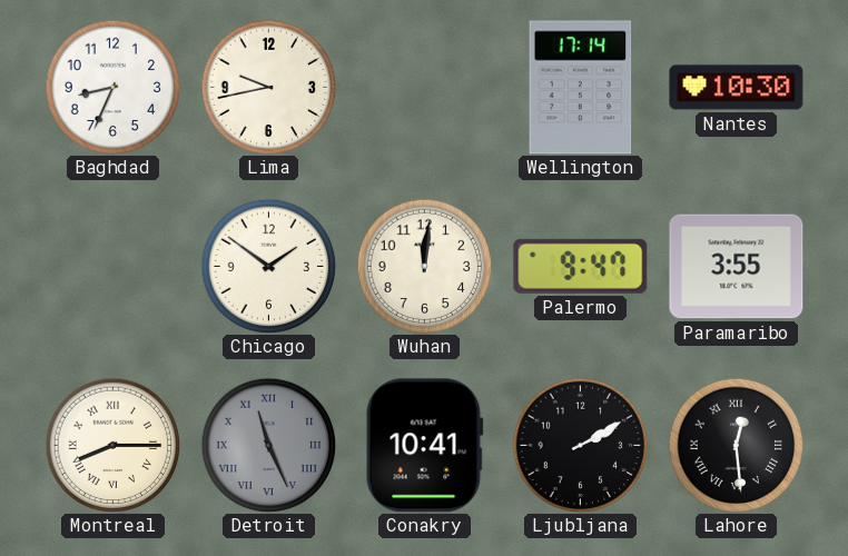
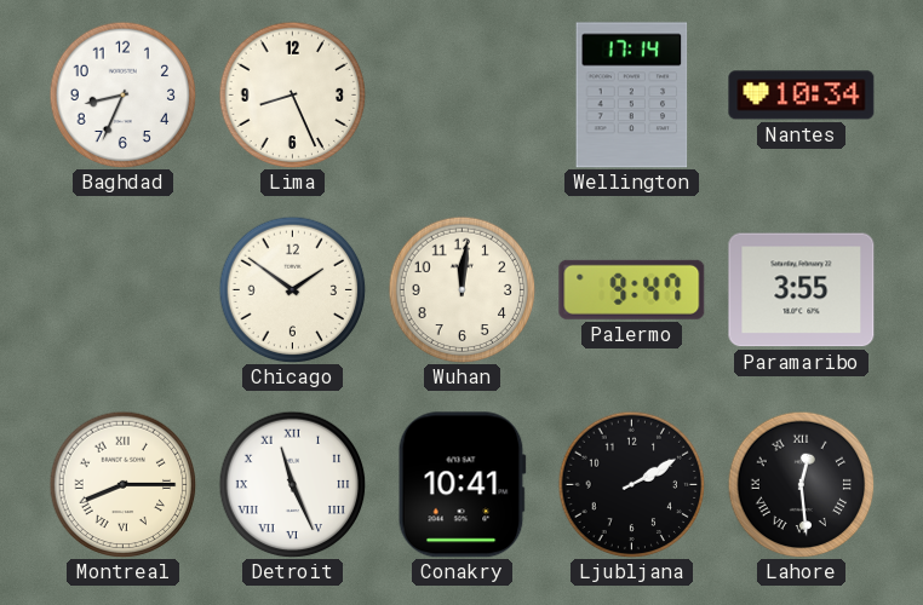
Lima: 9:43 -> 8:26
Nantes: 10:30 -> 10:34
Detroit dial: grey -> white
